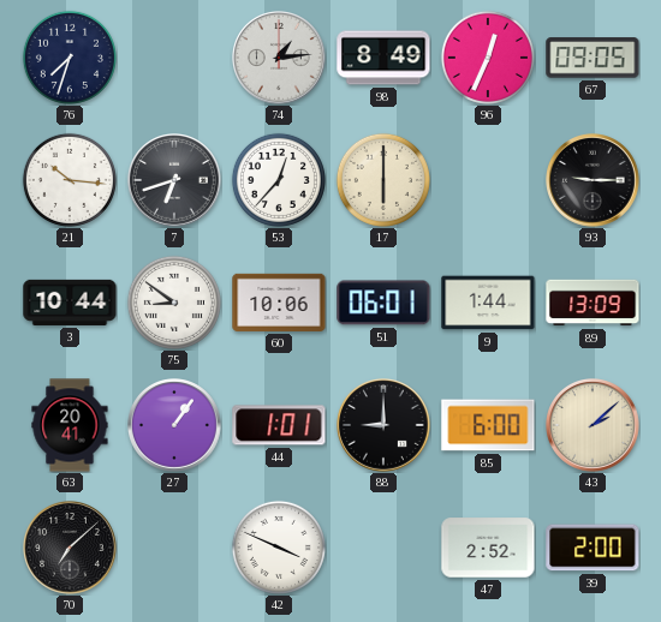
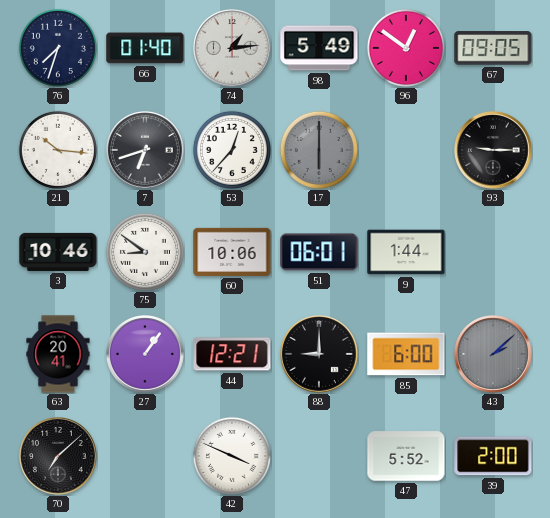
66: none -> 01:40
98: 8:49 -> 5:49
96: 12:34 -> 12:51
17 dial: cream -> grey
3: 10:44 -> 10:46
89: 13:09 -> none
44: 1:01 -> 12:21
43 dial: cream -> grey
47: 2:52 -> 5:52
